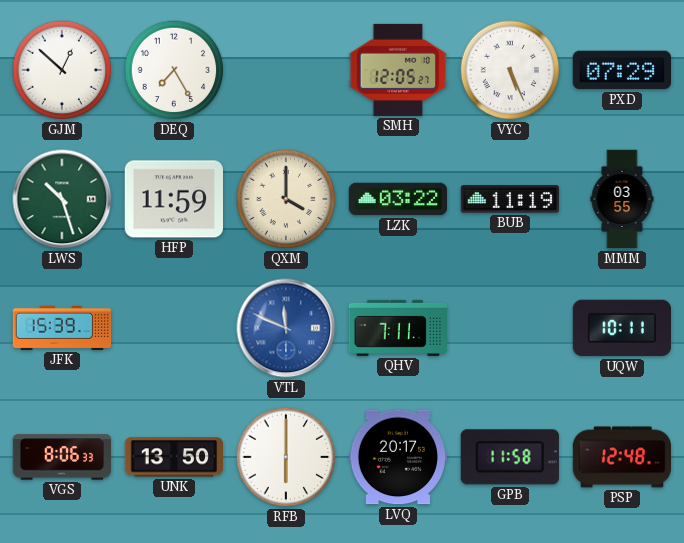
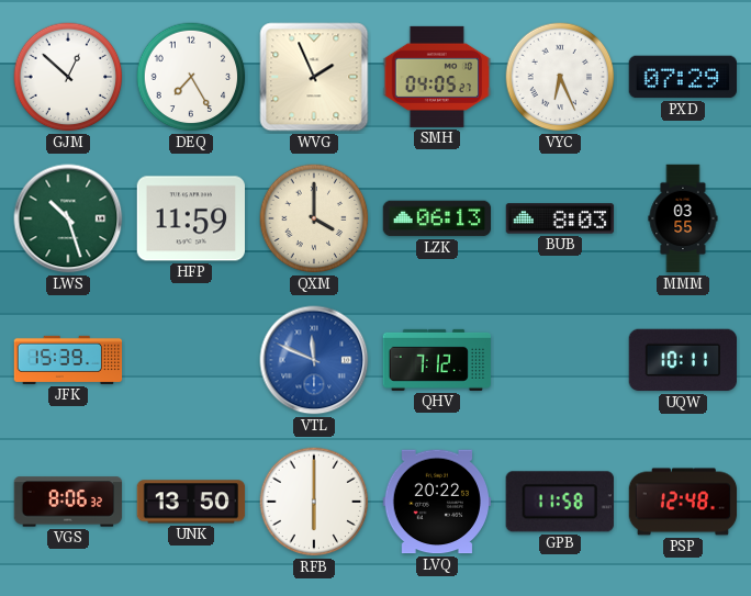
WVG: none -> 1:56
SMH: 12:05 -> 04:05
VYC: 5:26 -> 6:26
LZK: 03:22 -> 06:13
BUB: 11:19 -> 8:03
QHV: 7:11 -> 7:12
VGS: 8:06:33 -> 8:06:32
LVQ: 20:17 -> 20:22
